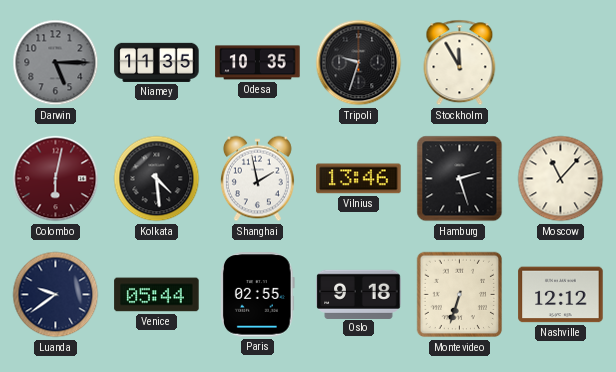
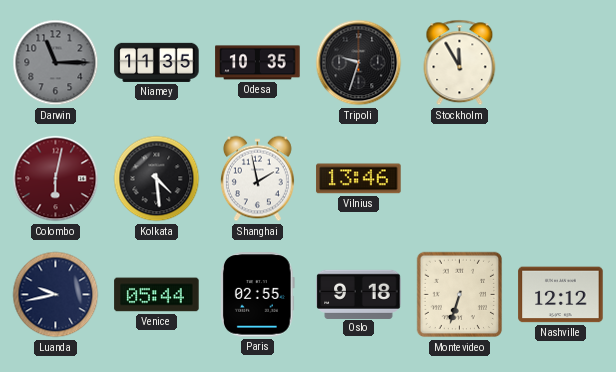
Darwin: 5:15 -> 11:15
Hamburg: 2:27 -> none
Moscow: 11:07 -> none
Luanda: 9:39 -> 9:43
